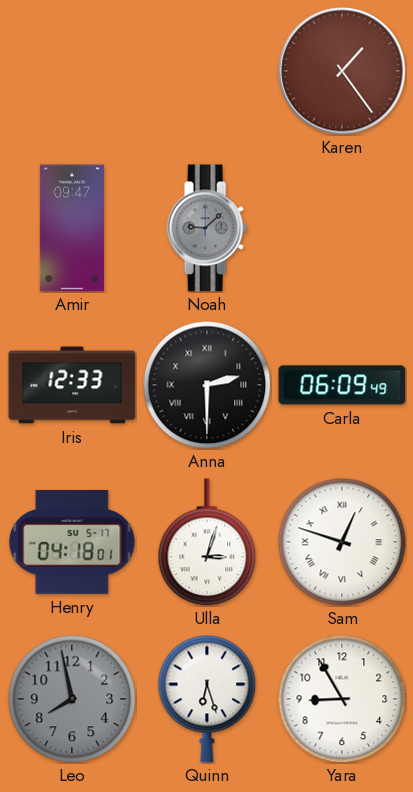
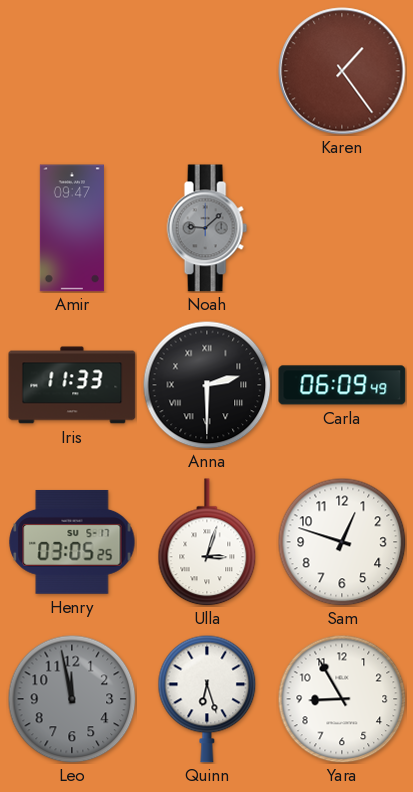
Iris: 12:33 -> 11:33
Henry: 04:18 -> 03:05
Sam numerals: Roman -> Arabic
Leo: 7:58 -> 11:58
